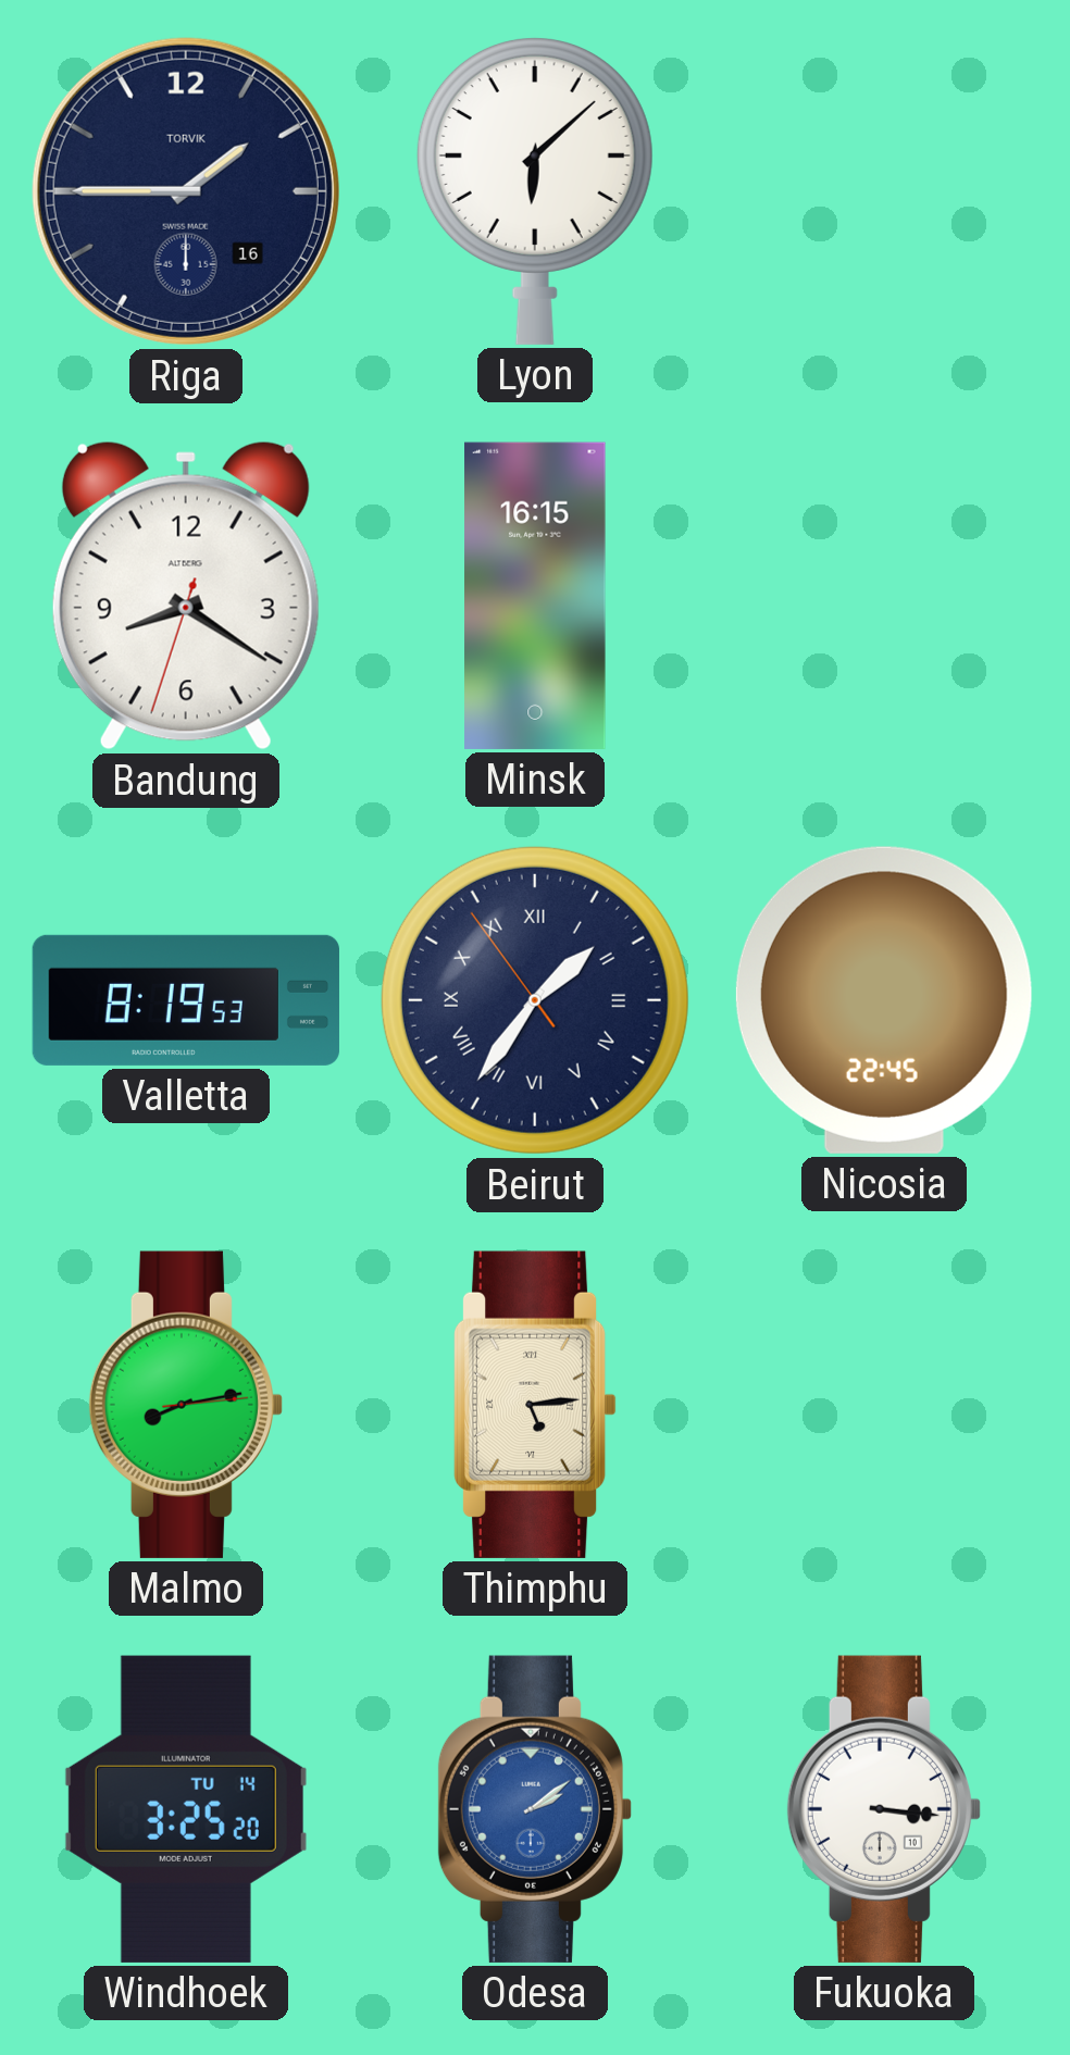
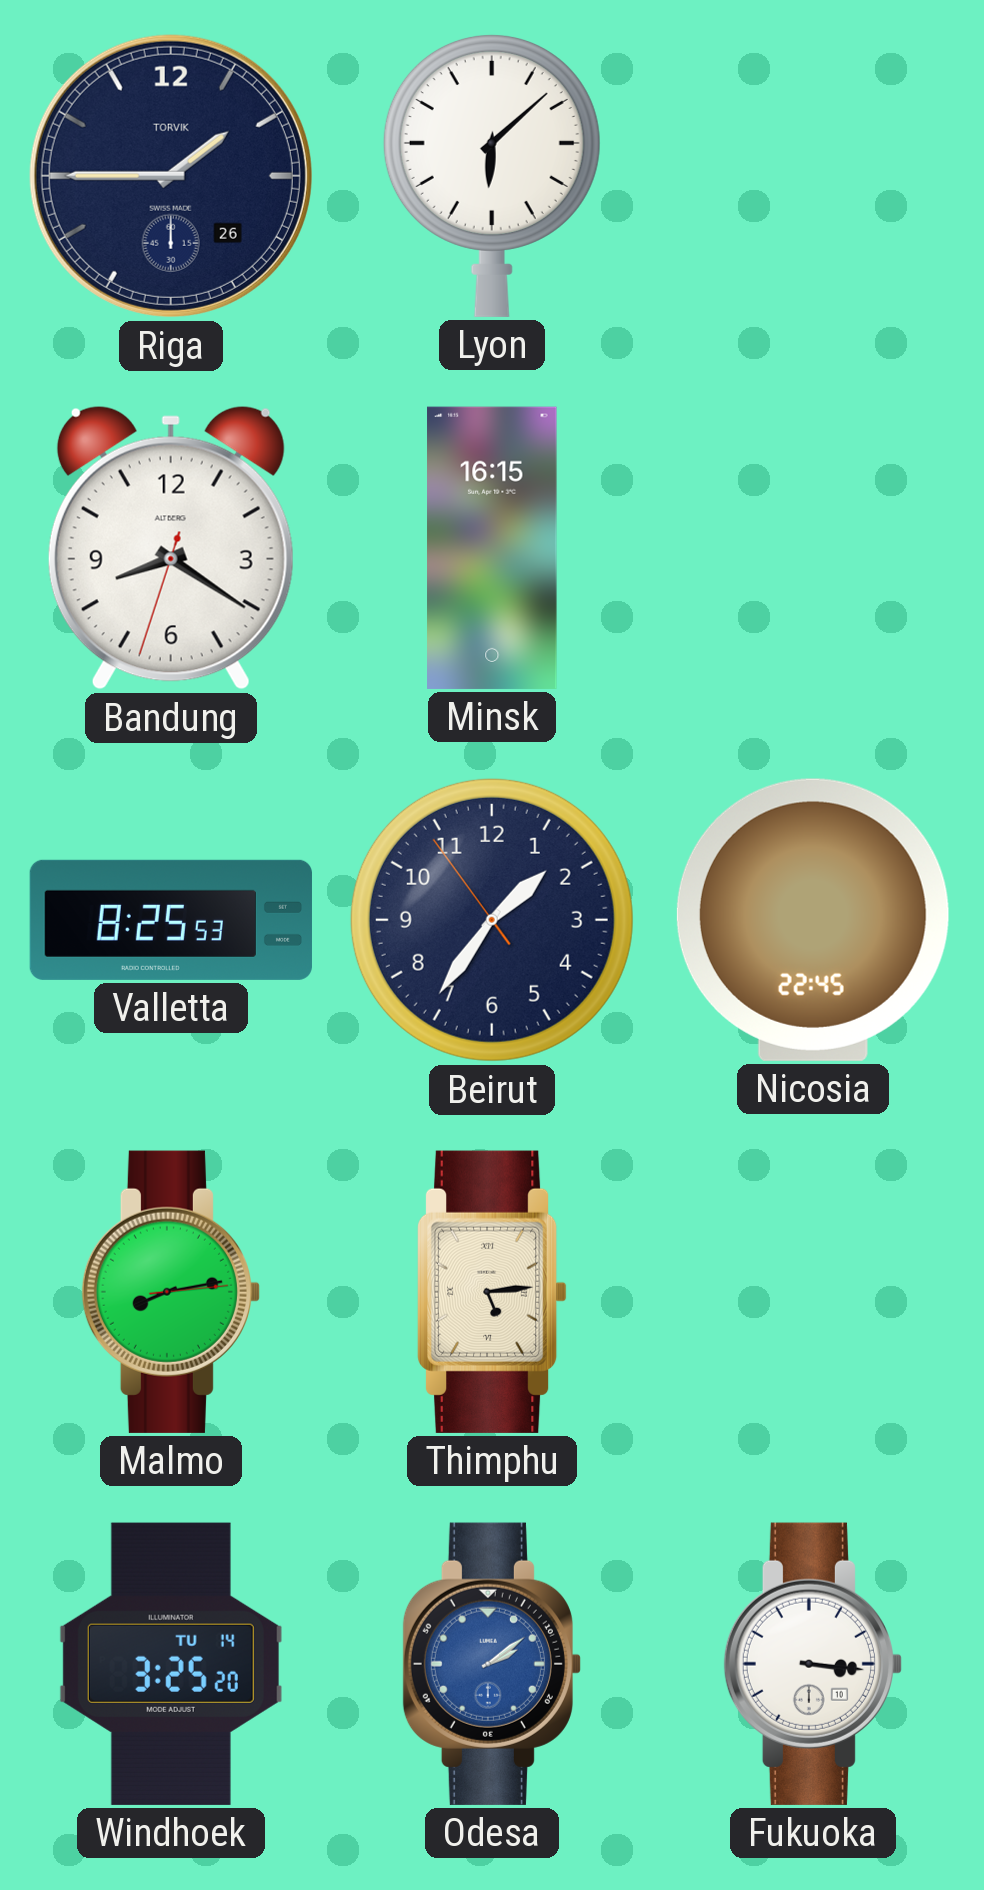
Riga date: 16 -> 26
Valletta: 8:19 -> 8:25
Beirut numerals: Roman -> Arabic
